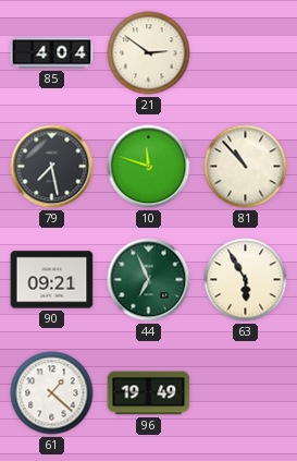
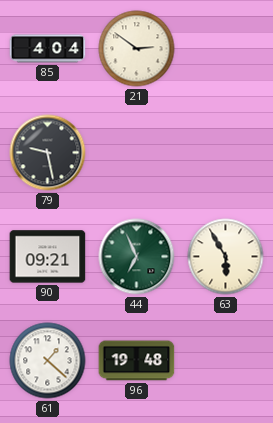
79: 7:28 -> 9:28
10: 11:48 -> none
81: 10:53 -> none
96: 19:49 -> 19:48
